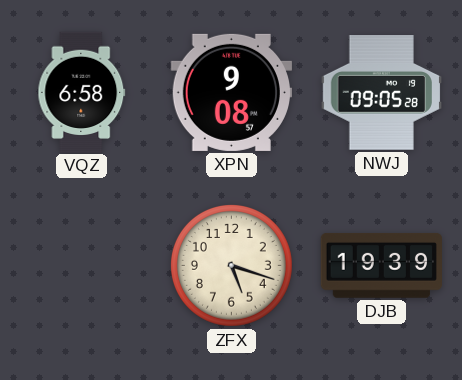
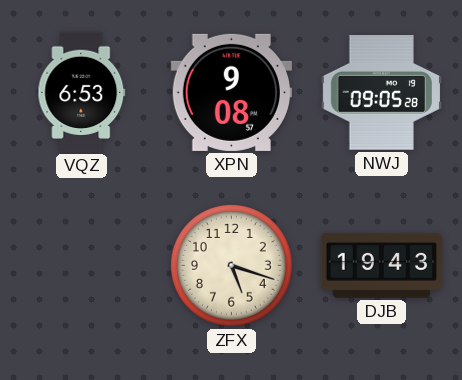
VQZ: 6:58 -> 6:53
DJB: 19:39 -> 19:43
